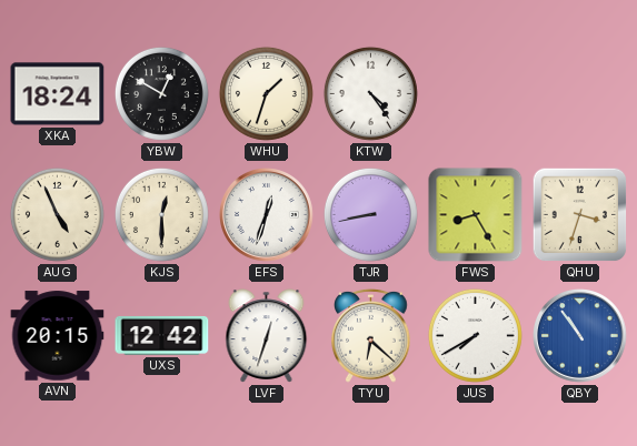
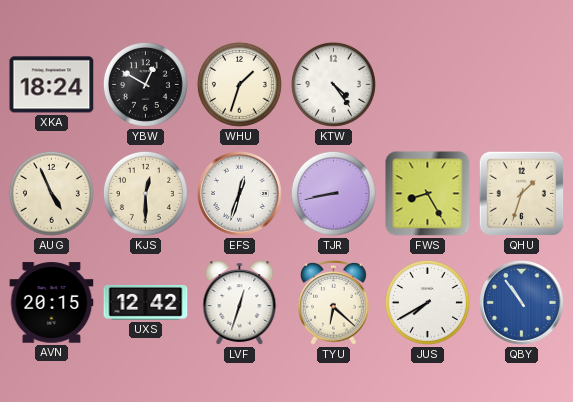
QHU: 3:33 -> 1:33
